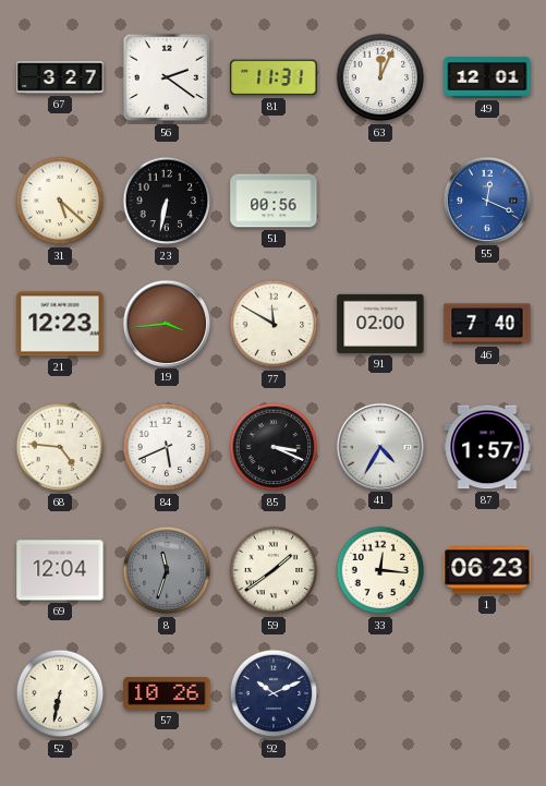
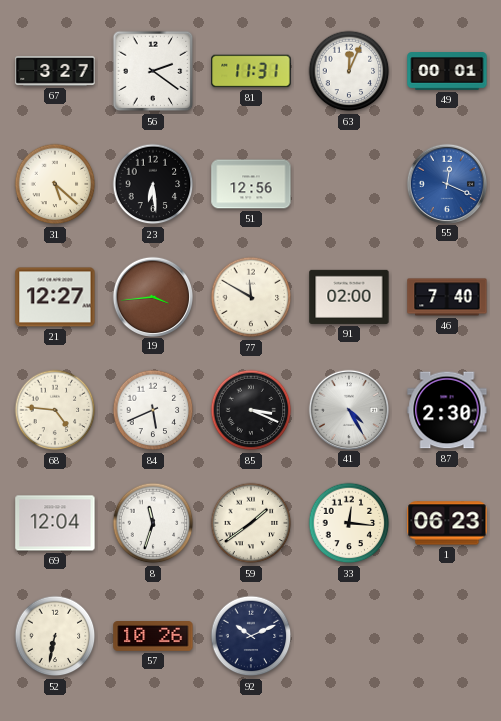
49: 12:01 -> 00:01
23: 6:32 -> 6:29
51: 00:56 -> 12:56
21: 12:23 -> 12:27
41: 4:35 -> 4:25
87: 1:57 -> 2:30
8 dial: grey -> white
